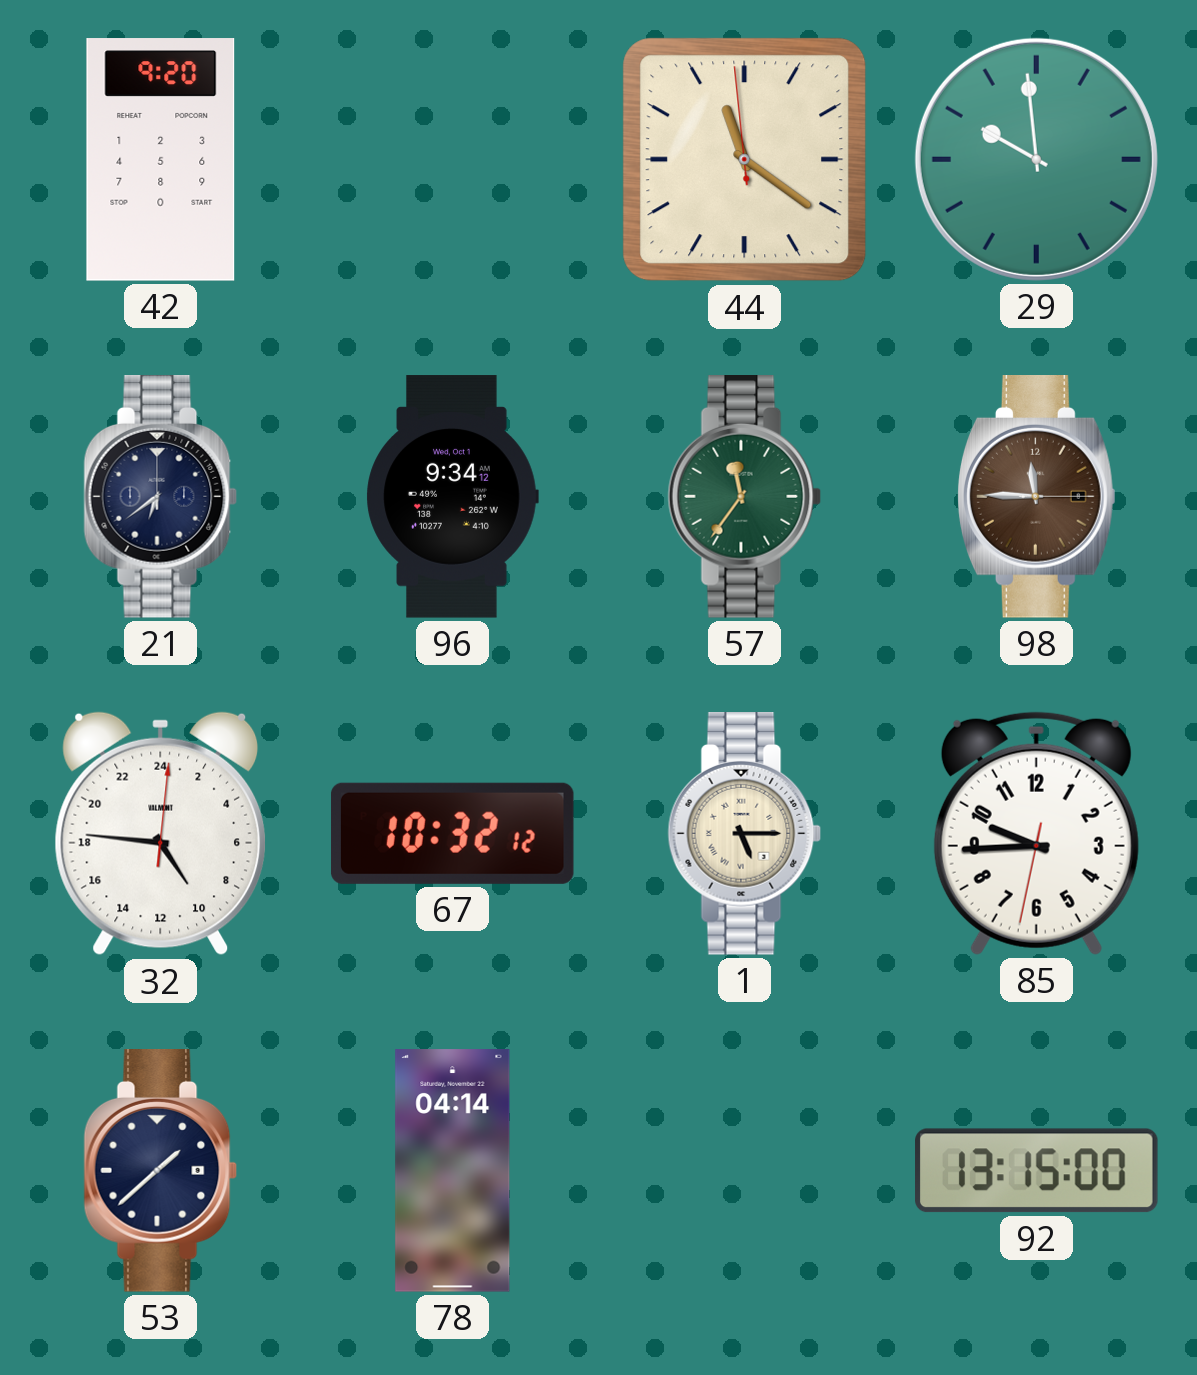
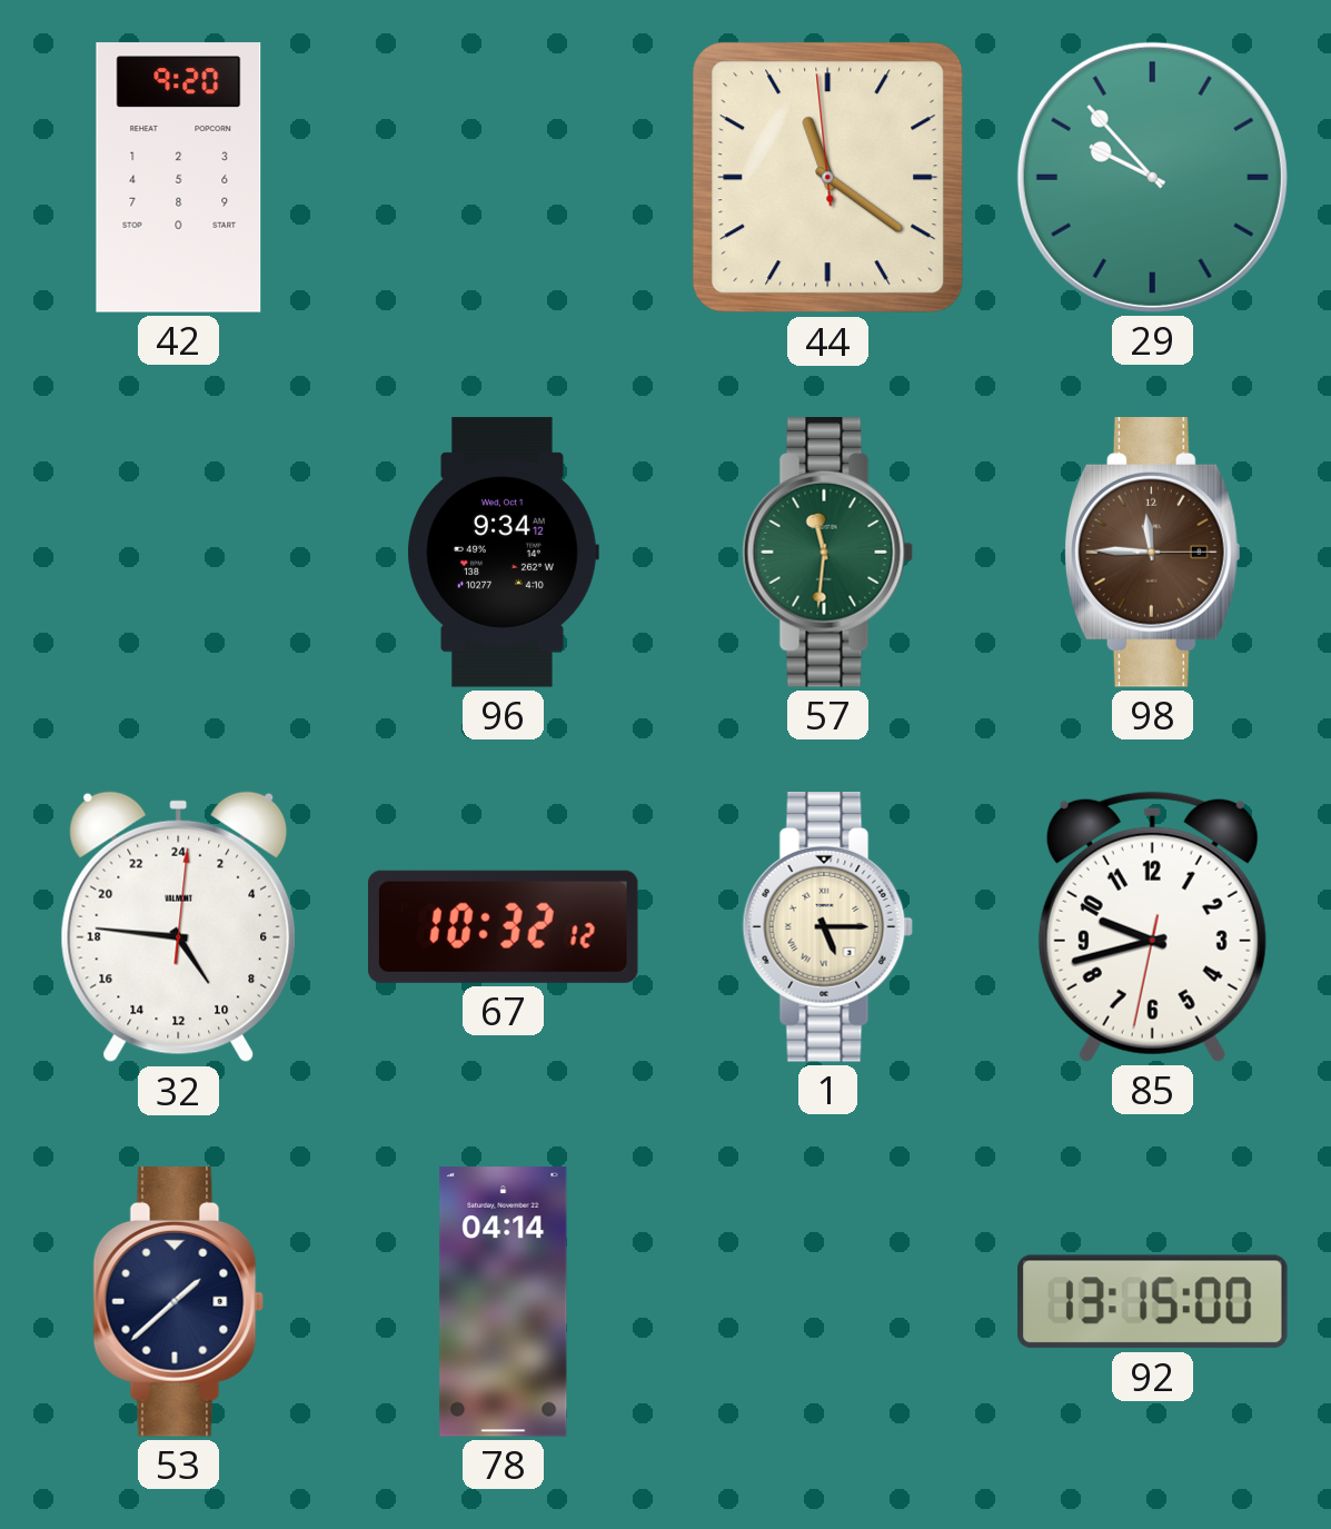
29: 9:59 -> 9:53
21: 6:39 -> none
57: 11:36 -> 11:31
85: 9:44 -> 9:42
